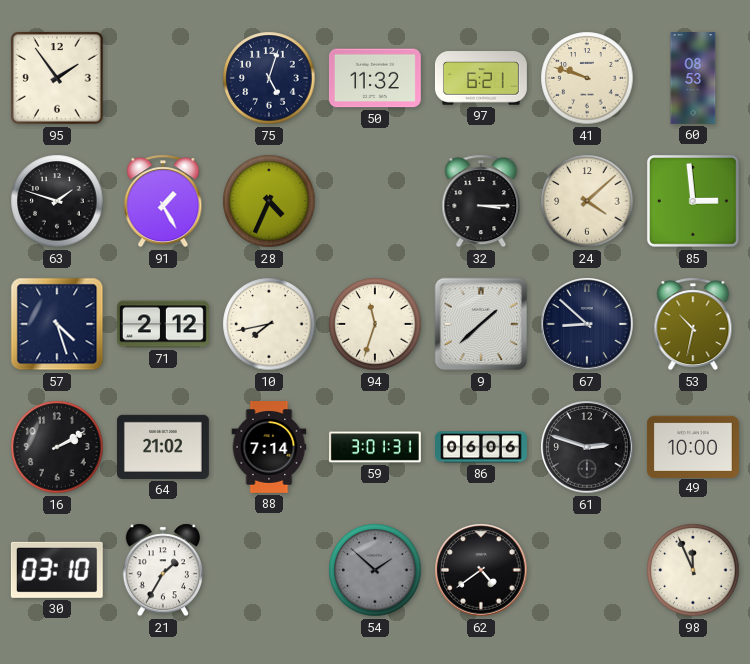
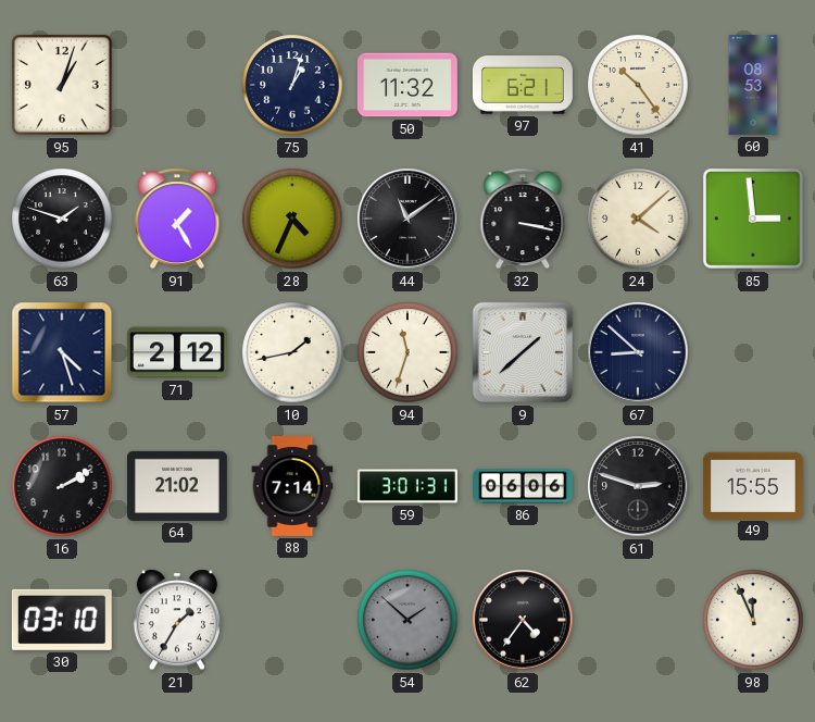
95: 1:54 -> 1:03
75: 5:03 -> 1:03
41: 9:48 -> 10:24
44: none -> 11:09
32: 3:15 -> 3:17
10: 7:43 -> 1:43
53: 10:32 -> none
49: 10:00 -> 15:55
62: 4:39 -> 4:36
